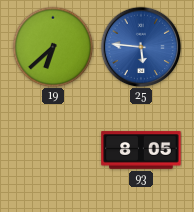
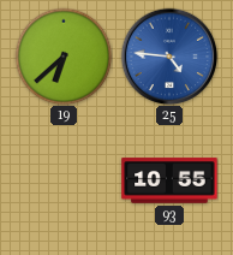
25: 5:46 -> 4:46
93: 8:05 -> 10:55
